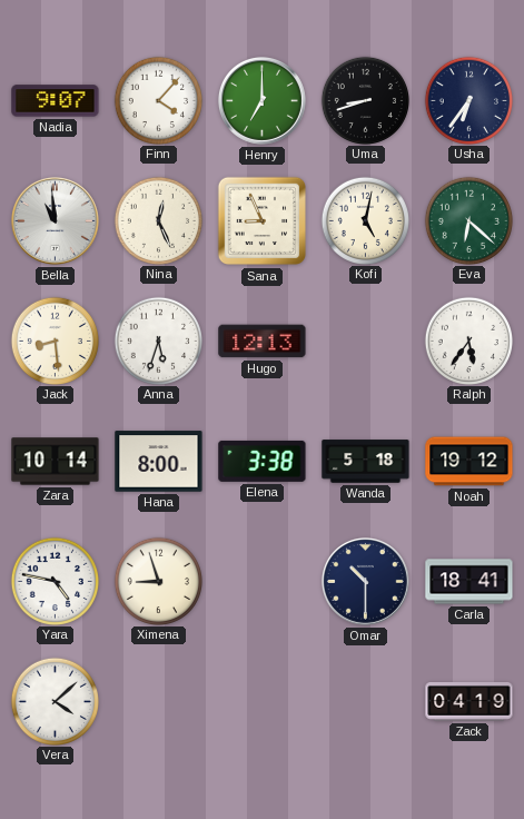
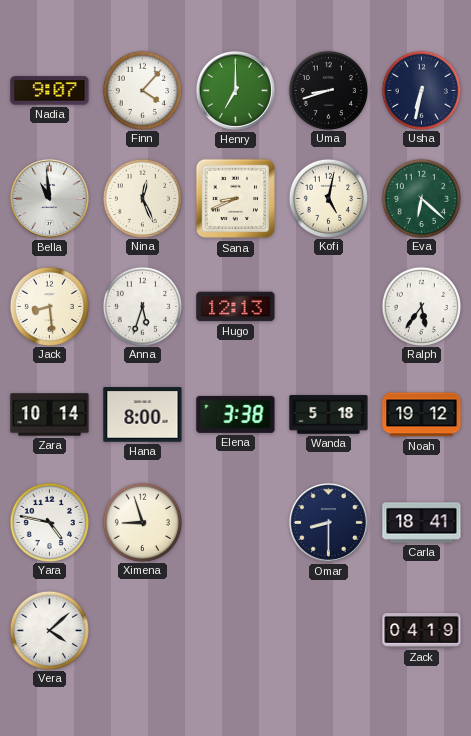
Usha: 6:36 -> 6:32
Sana: 8:56 -> 8:41
Omar: 10:30 -> 8:30
